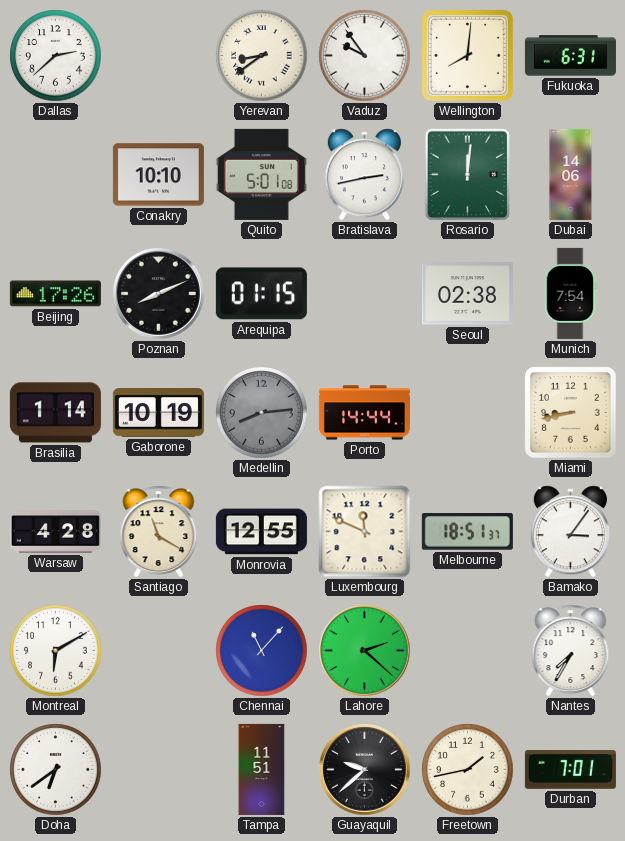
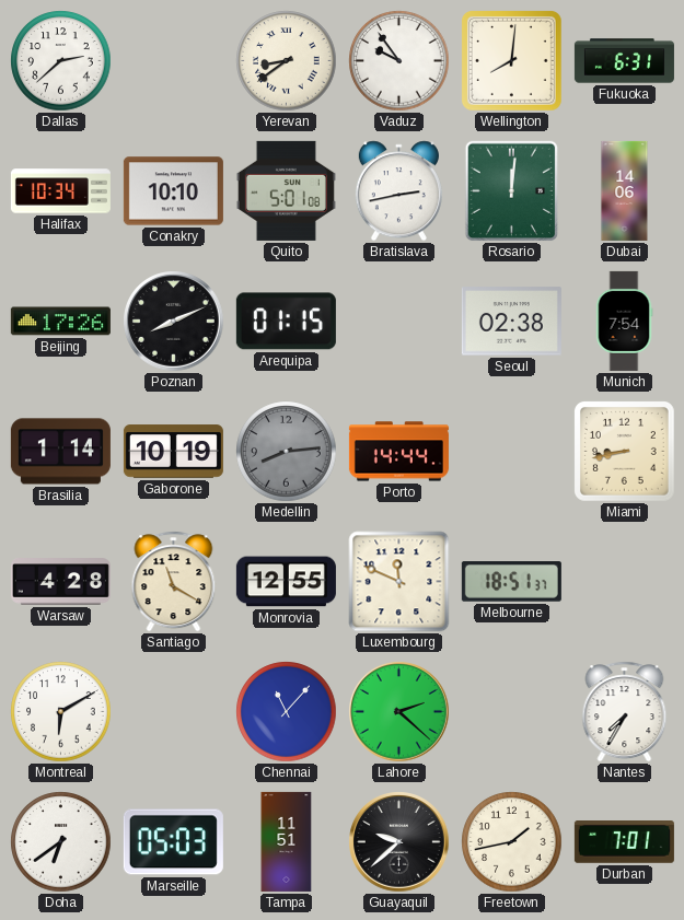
Halifax: none -> 10:34
Bamako: 3:06 -> none
Marseille: none -> 05:03
